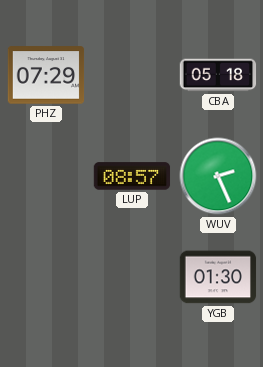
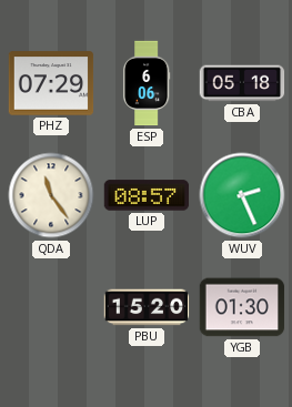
ESP: none -> 6:06
QDA: none -> 11:24
PBU: none -> 15:20
